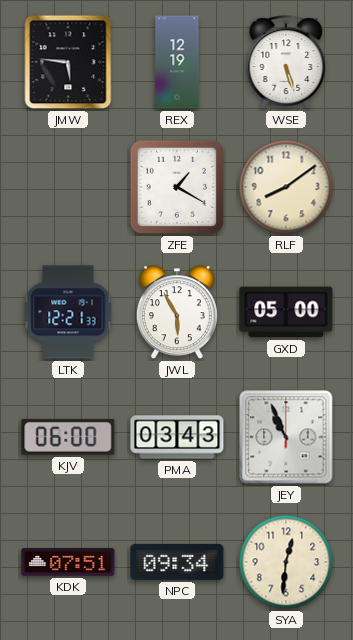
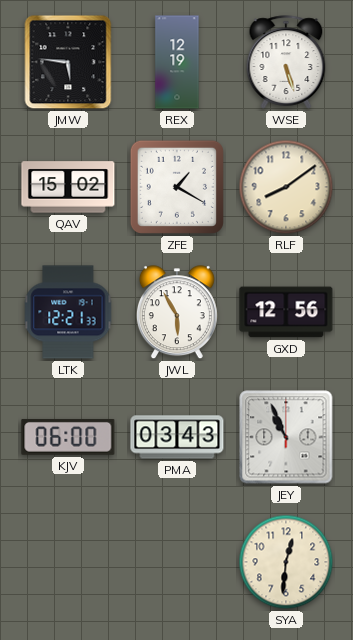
QAV: none -> 15:02
GXD: 05:00 -> 12:56
KDK: 07:51 -> none
NPC: 09:34 -> none
